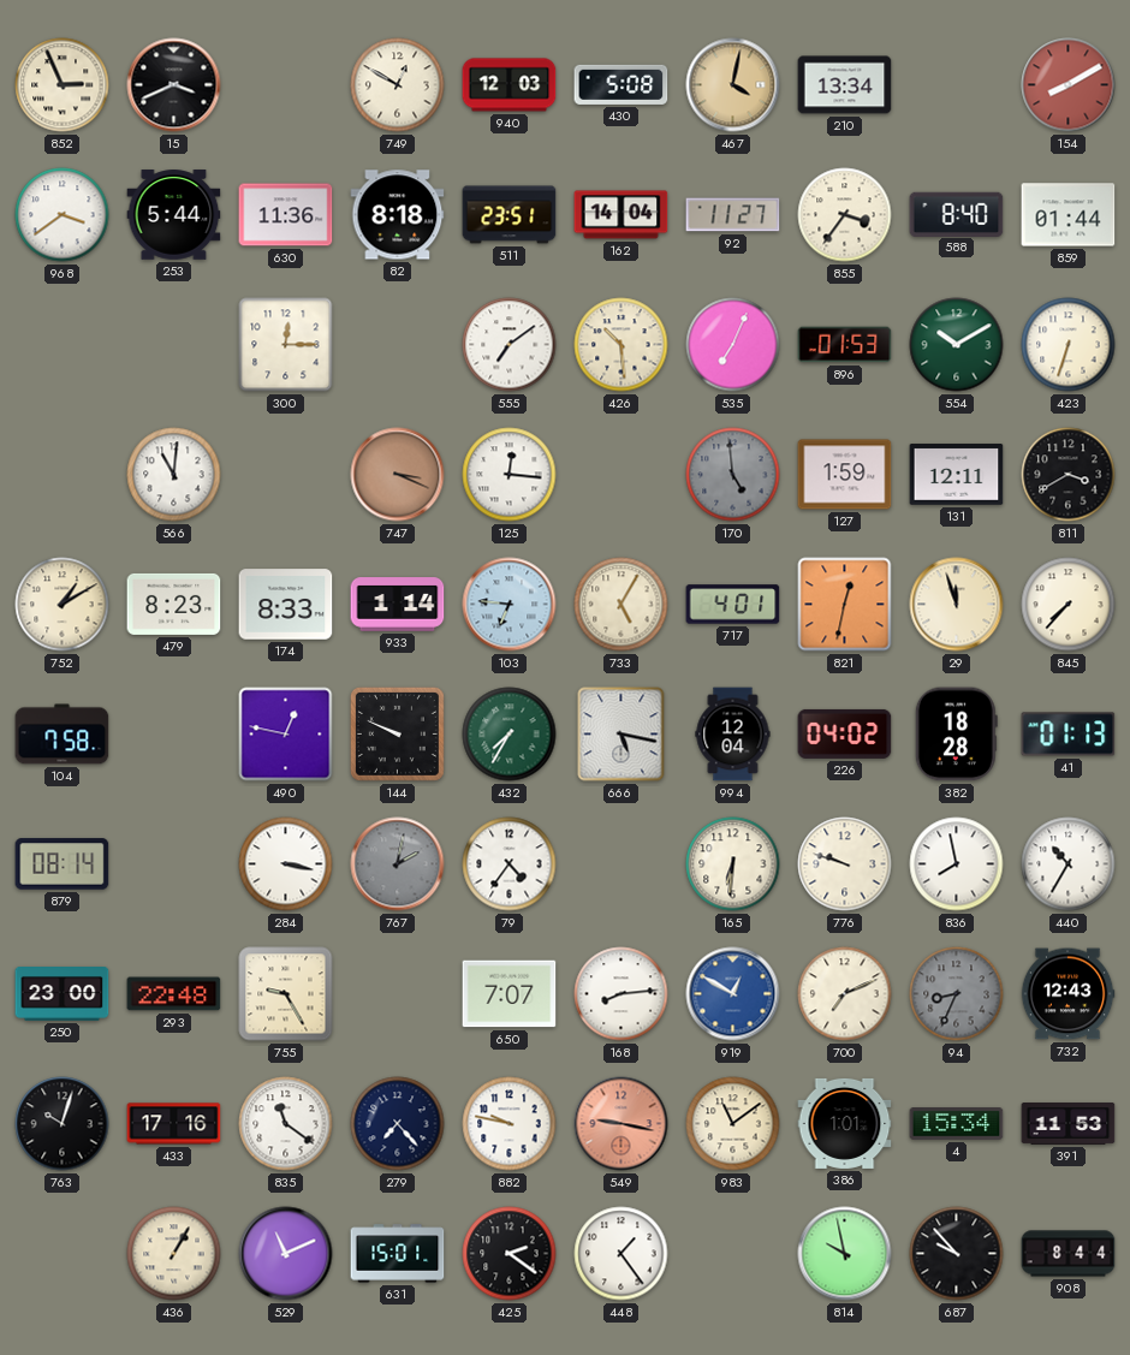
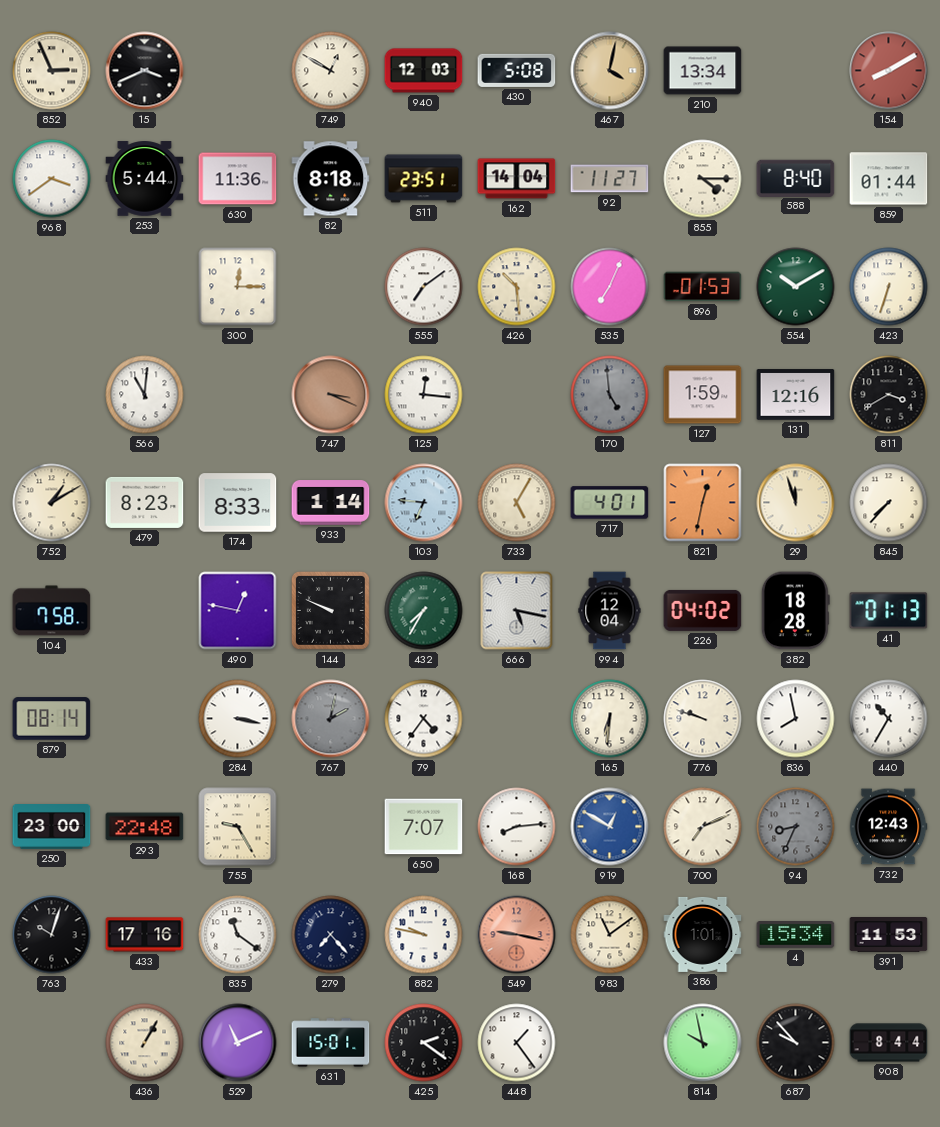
855: 3:36 -> 4:15
131: 12:11 -> 12:16
